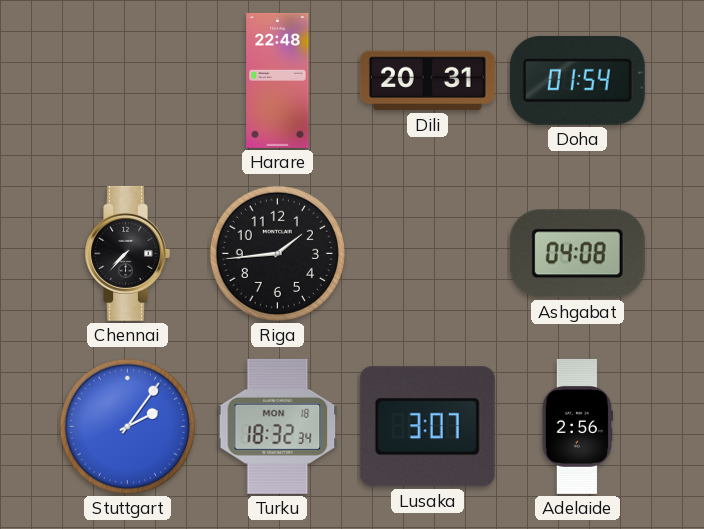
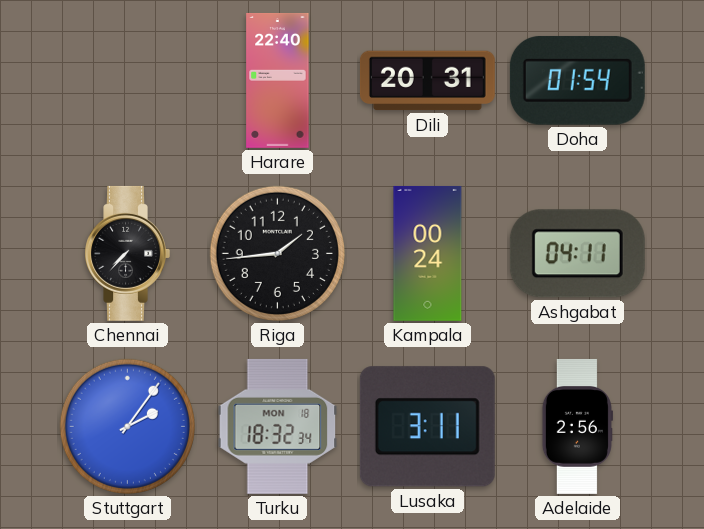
Harare: 22:48 -> 22:40
Kampala: none -> 00:24
Ashgabat: 04:08 -> 04:11
Lusaka: 3:07 -> 3:11
